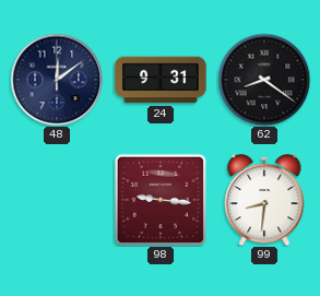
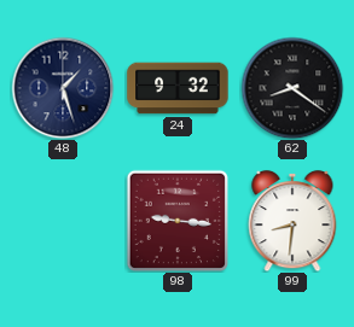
48: 12:09 -> 1:27
24: 9:31 -> 9:32
